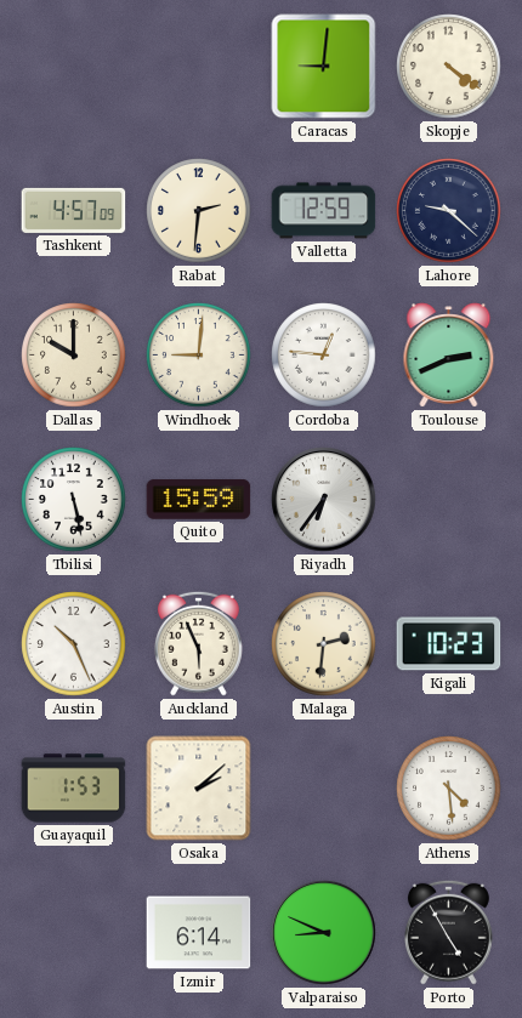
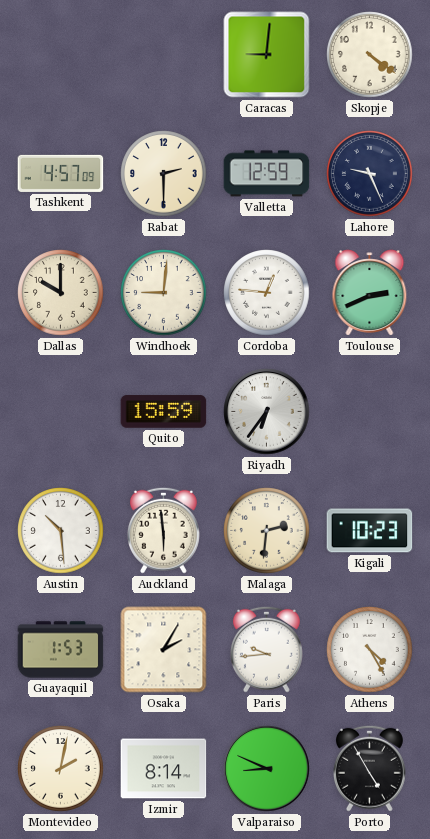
Rabat: 2:31 -> 2:30
Lahore: 9:22 -> 9:26
Tbilisi: 5:28 -> none
Austin: 10:26 -> 10:29
Auckland: 5:56 -> 5:59
Osaka: 2:08 -> 2:05
Paris: none -> 9:44
Athens: 4:29 -> 4:25
Montevideo: none -> 2:02
Izmir: 6:14 -> 8:14
